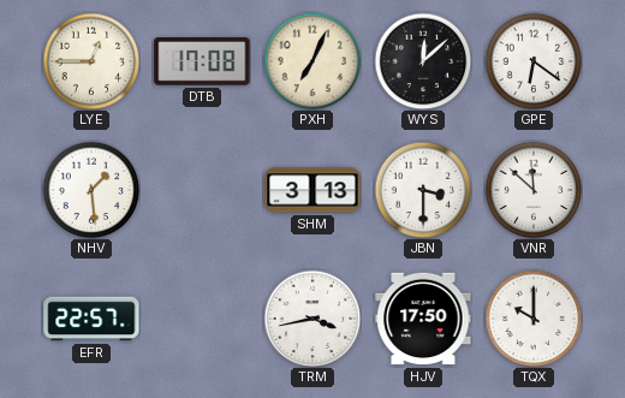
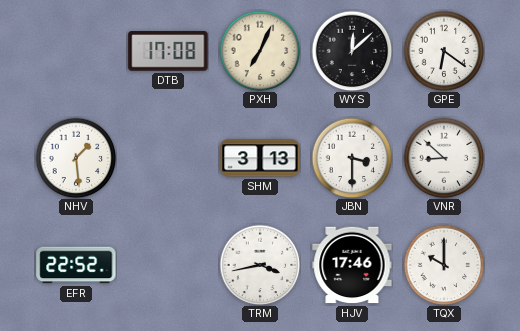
LYE: 12:45 -> none
VNR: 11:52 -> 8:52
EFR: 22:57 -> 22:52
HJV: 17:50 -> 17:46
